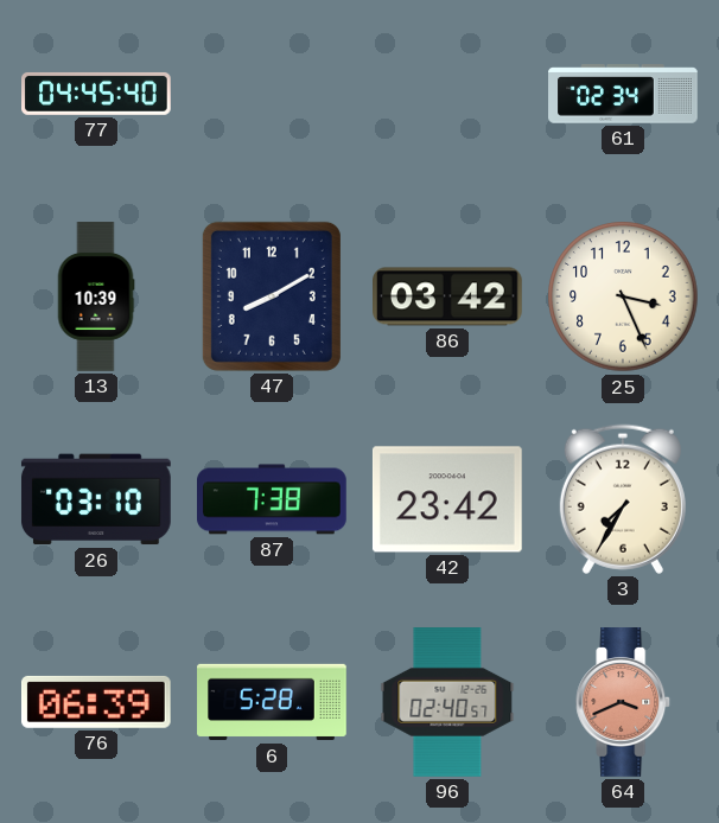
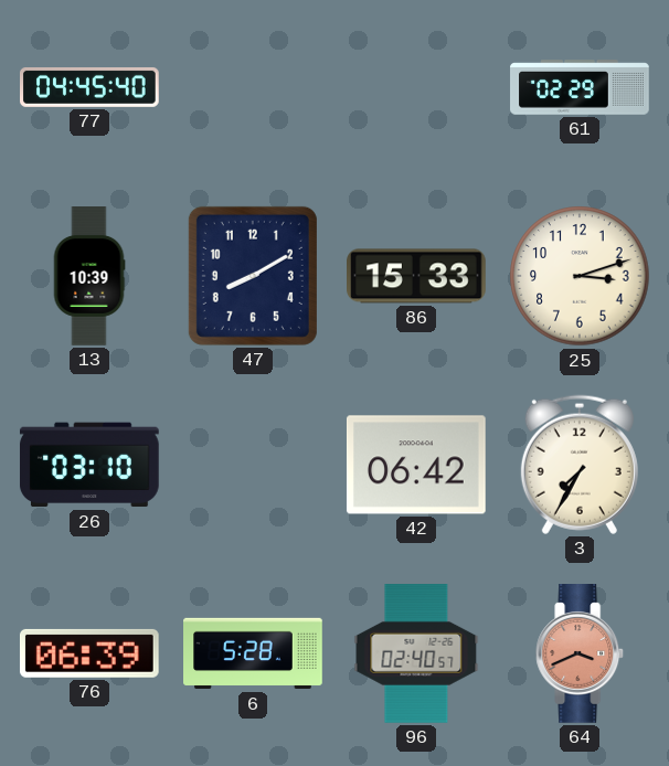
61: 02:34 -> 02:29
86: 03:42 -> 15:33
25: 3:26 -> 3:12
87: 7:38 -> none
42: 23:42 -> 06:42
